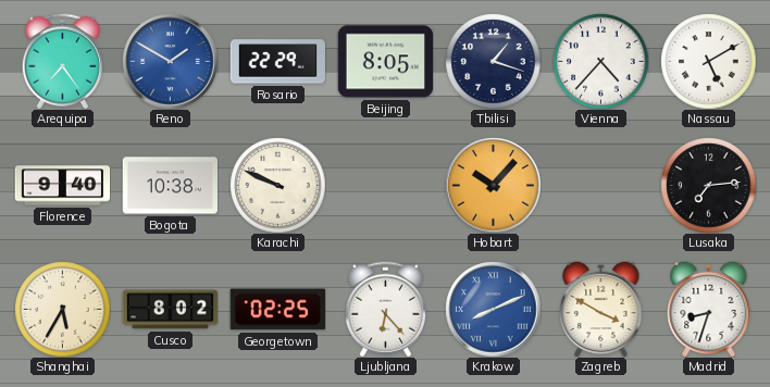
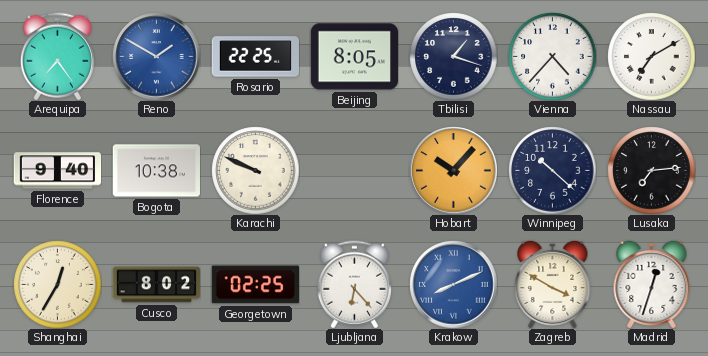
Rosario: 22:29 -> 22:25
Nassau: 5:10 -> 7:10
Winnipeg: none -> 10:22
Shanghai: 5:35 -> 12:35
Madrid: 8:33 -> 12:33
